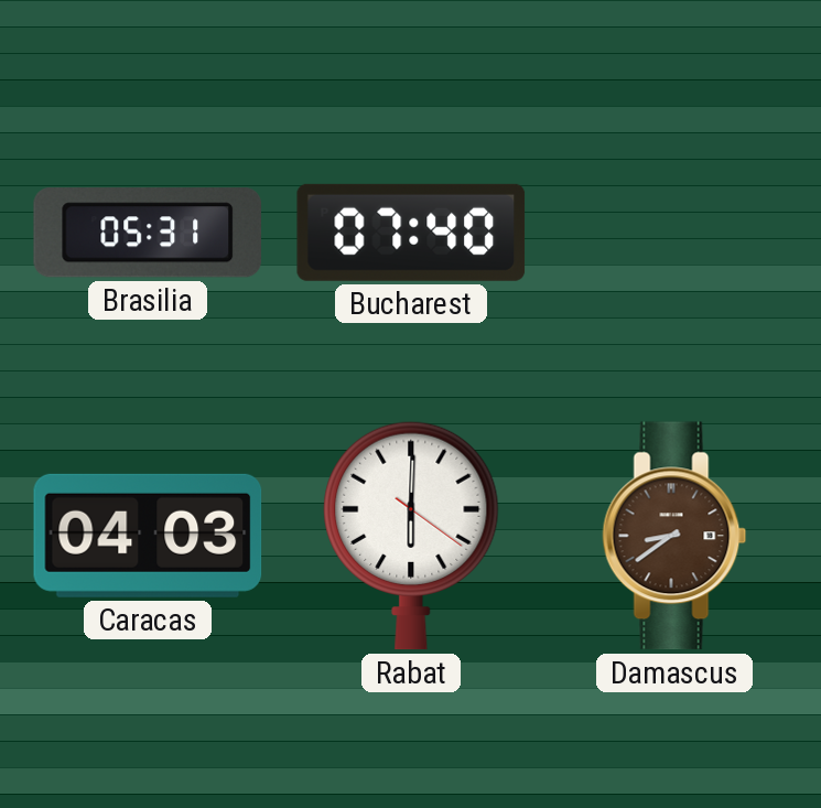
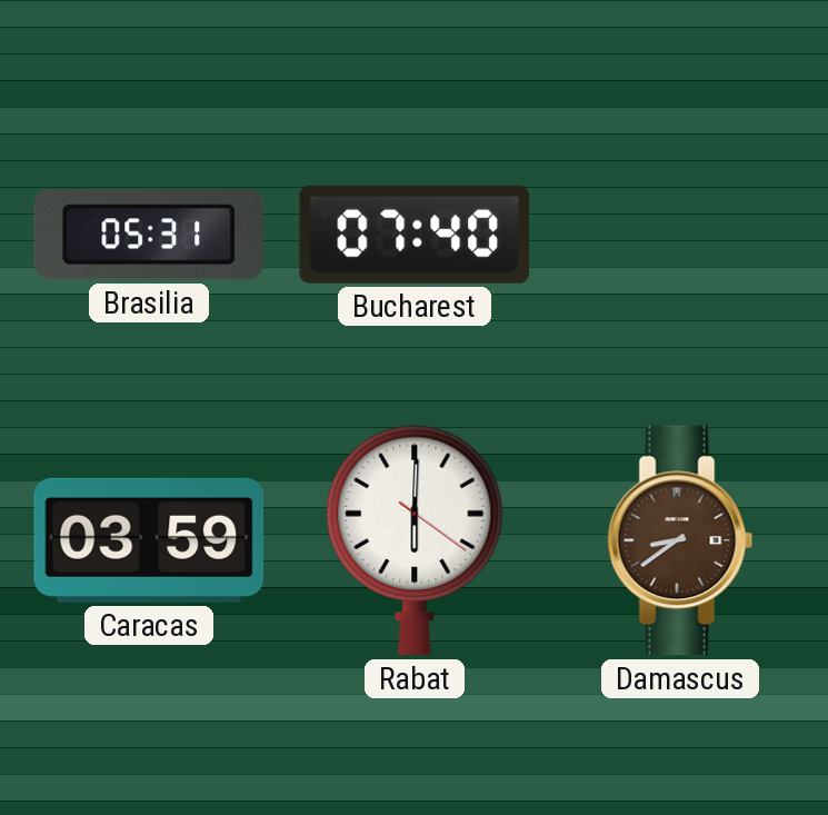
Caracas: 04:03 -> 03:59
